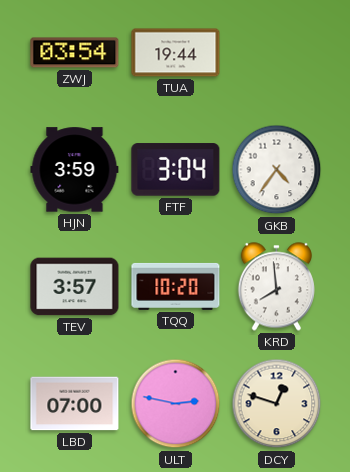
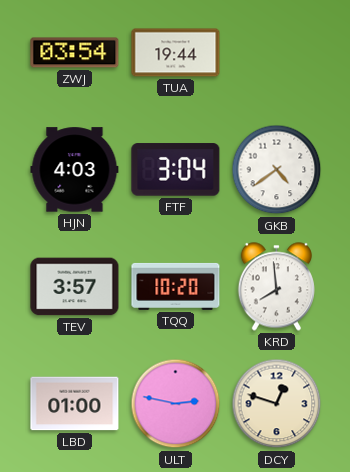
HJN: 3:59 -> 4:03
GKB: 4:36 -> 4:39
LBD: 07:00 -> 01:00
